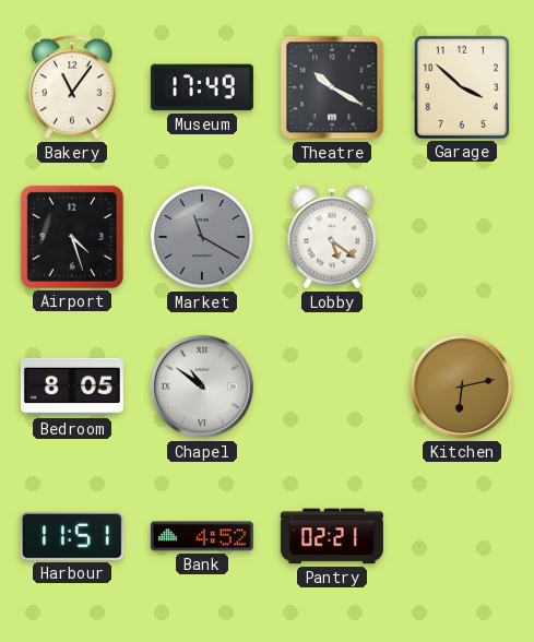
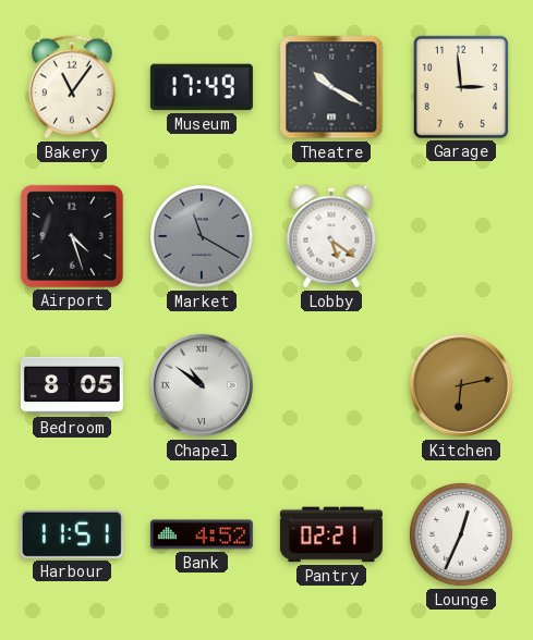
Garage: 3:52 -> 2:59
Lounge: none -> 12:34
